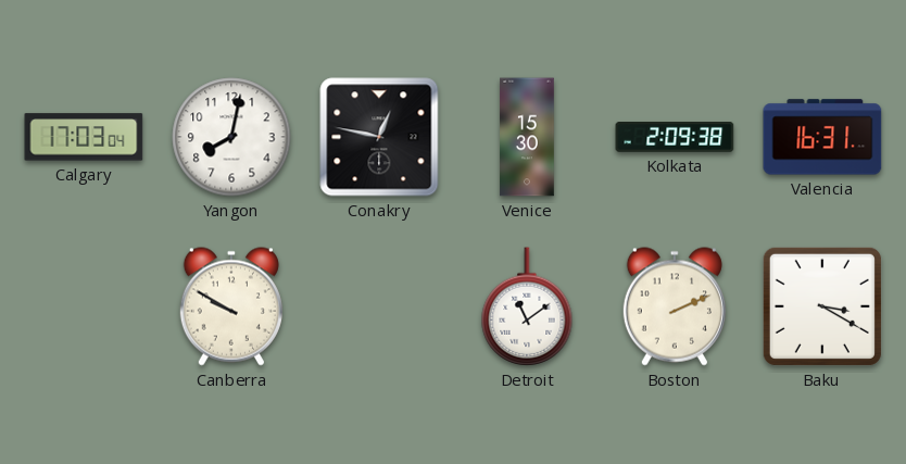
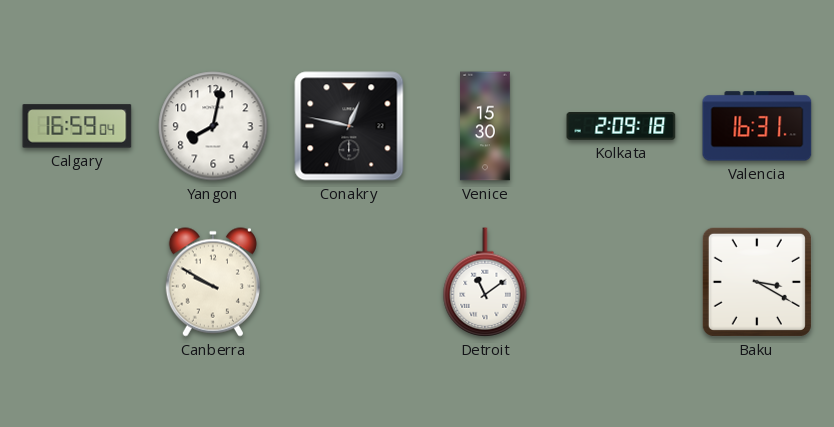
Calgary: 17:03 -> 16:59
Kolkata: 2:09:38 -> 2:09:18
Boston: 2:11 -> none
